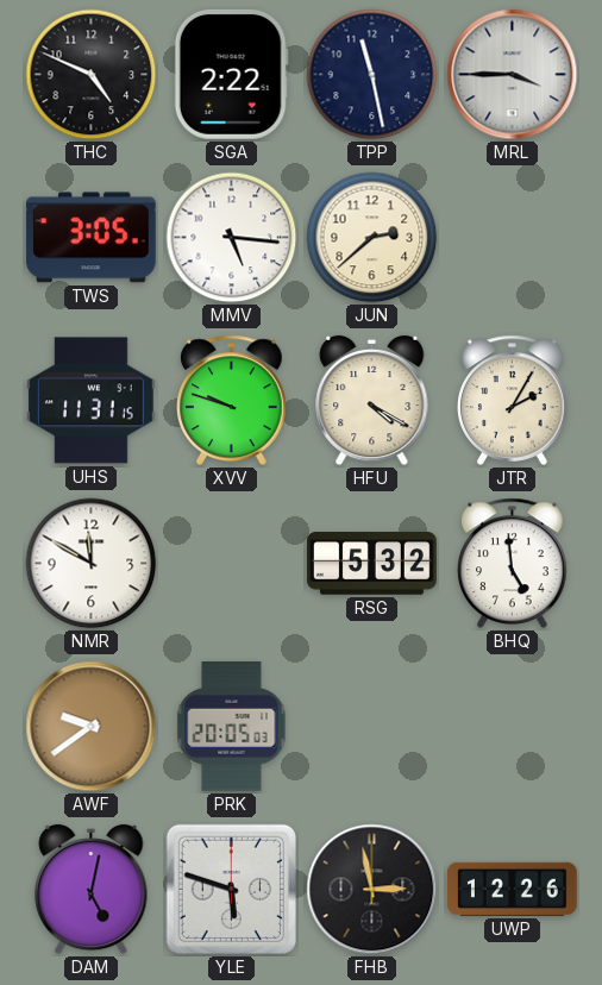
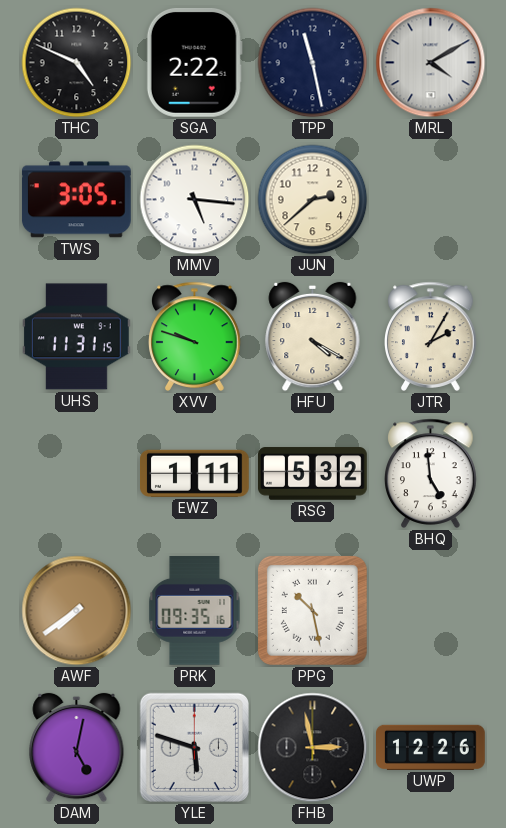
MRL: 3:45 -> 4:10
NMR: 11:50 -> none
EWZ: none -> 1:11
AWF: 9:39 -> 7:39
PRK: 20:05 -> 09:35
PPG: none -> 10:28
